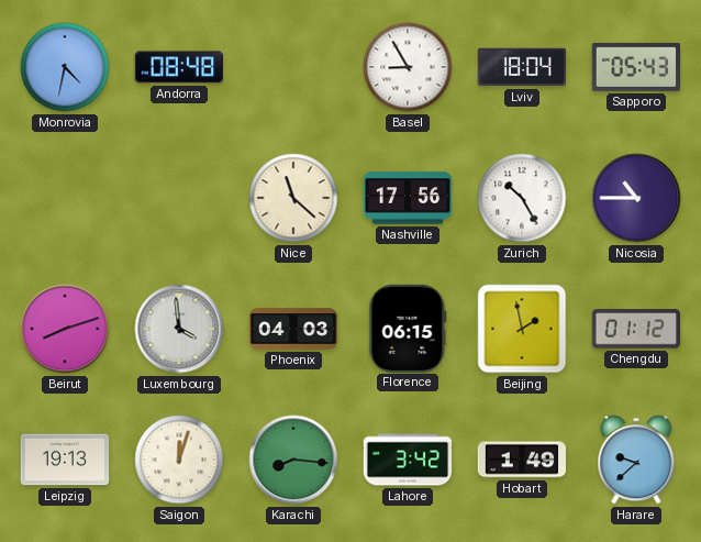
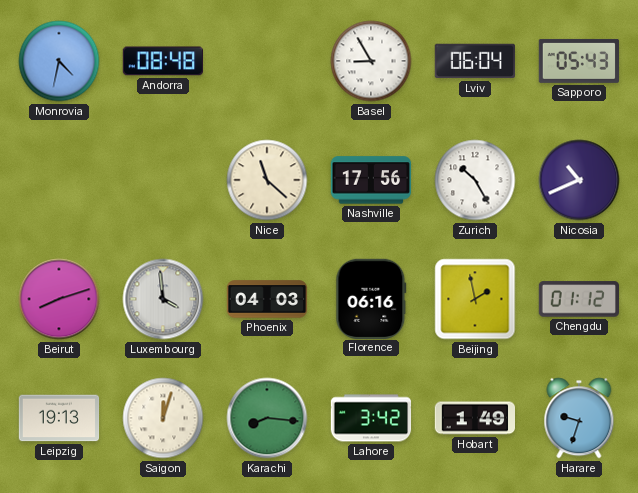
Lviv: 18:04 -> 06:04
Nicosia: 10:45 -> 10:41
Florence: 06:15 -> 06:16
Harare: 9:38 -> 9:33
